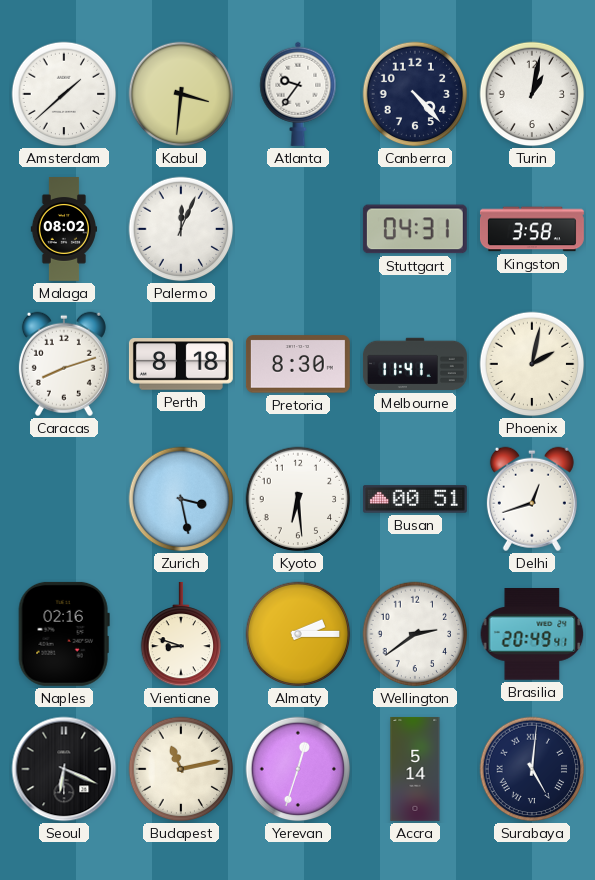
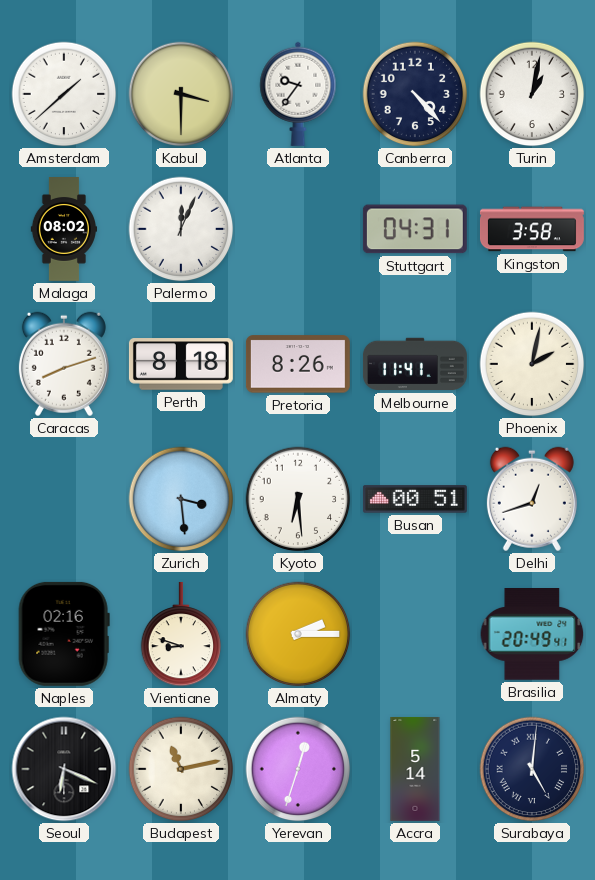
Kabul: 3:31 -> 3:30
Pretoria: 8:30 -> 8:26
Zurich: 3:28 -> 3:29
Wellington: 2:39 -> none
